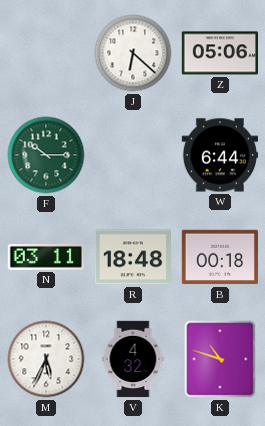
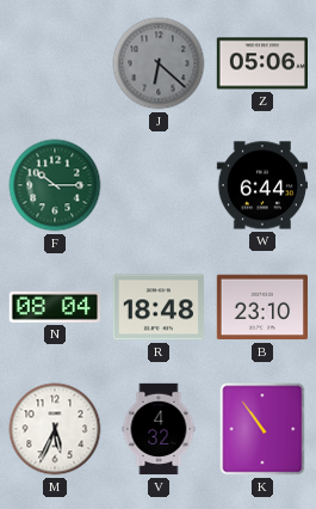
J dial: white -> grey
N: 03:11 -> 08:04
B: 00:18 -> 23:10
K: 10:48 -> 10:54
